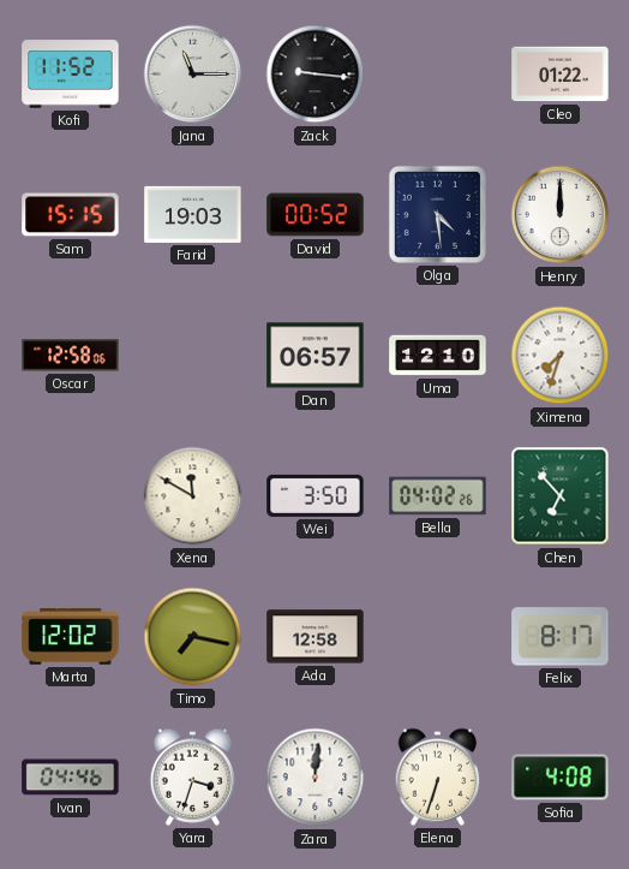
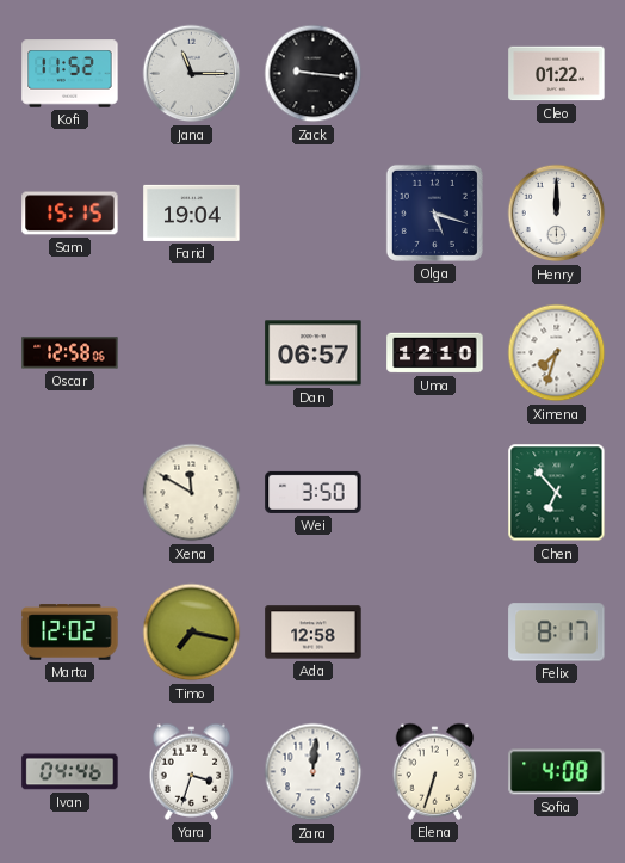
Farid: 19:03 -> 19:04
David: 00:52 -> none
Olga: 4:29 -> 5:18
Bella: 04:02 -> none
